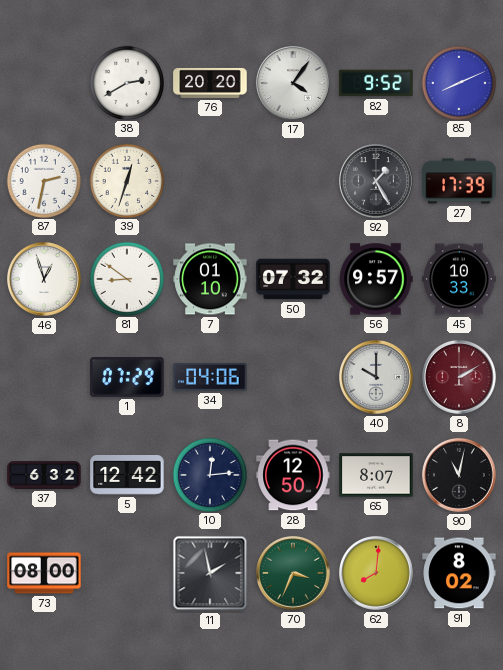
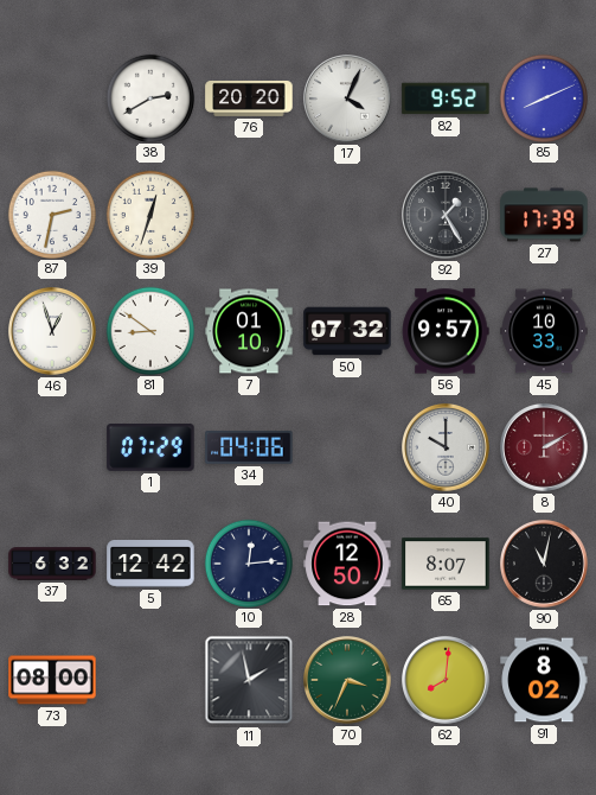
17: 4:06 -> 4:04
